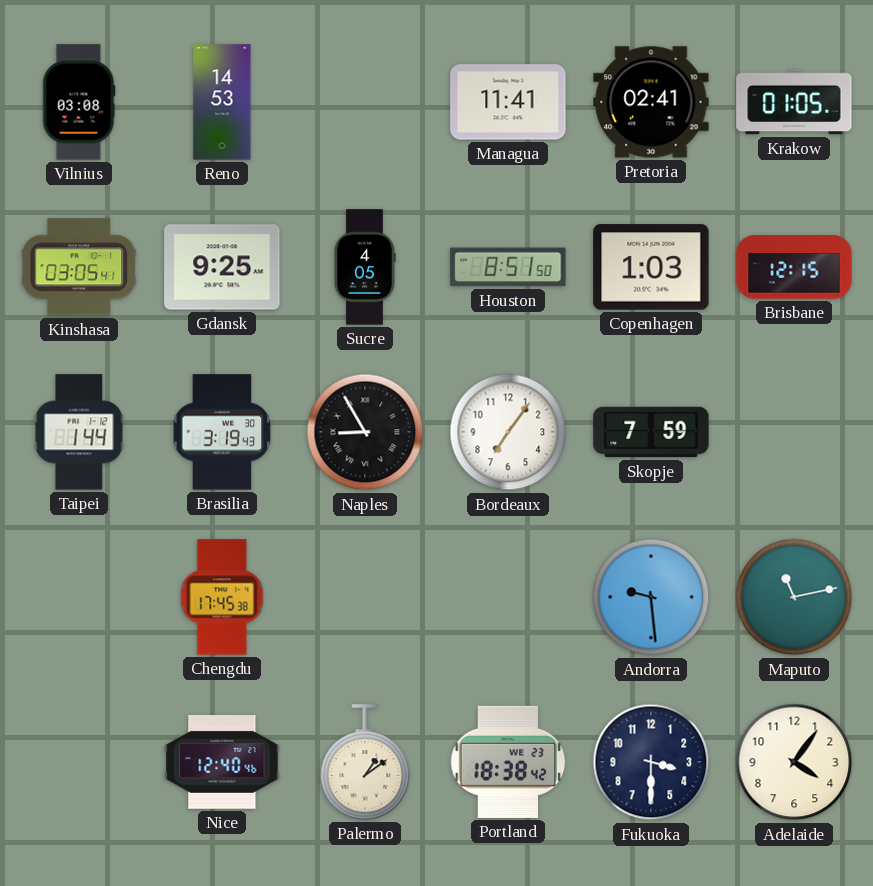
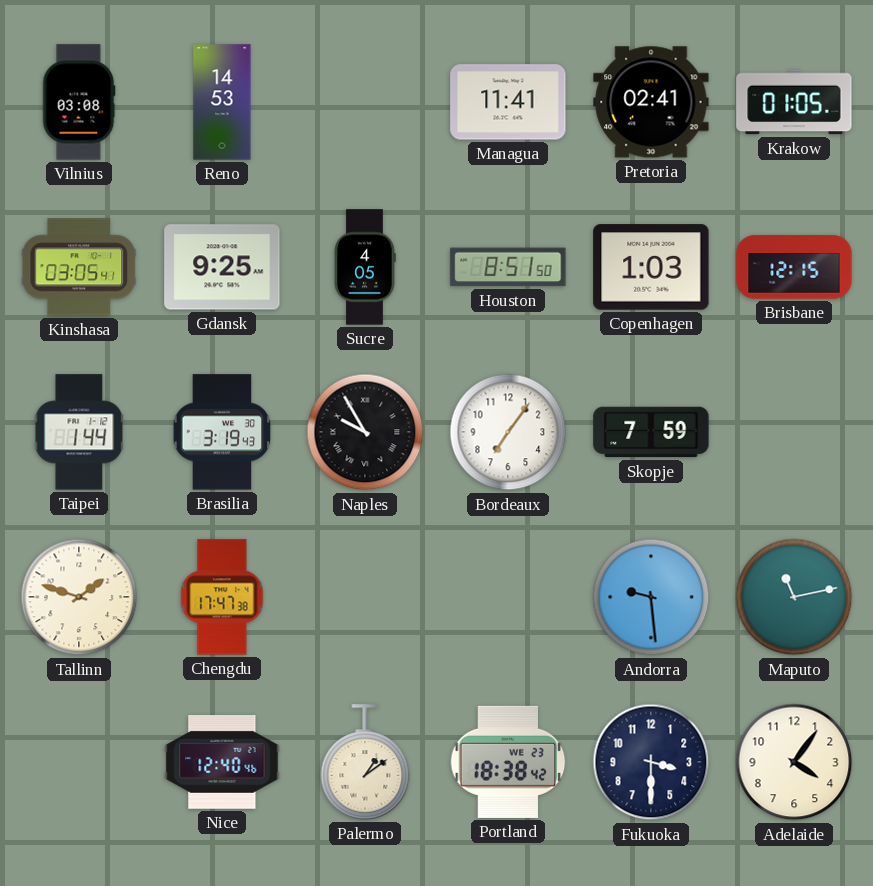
Naples: 8:55 -> 9:55
Tallinn: none -> 1:48
Chengdu: 17:45 -> 17:47
